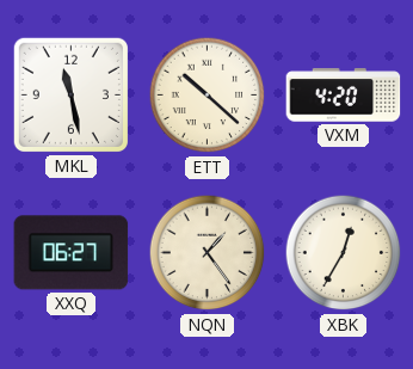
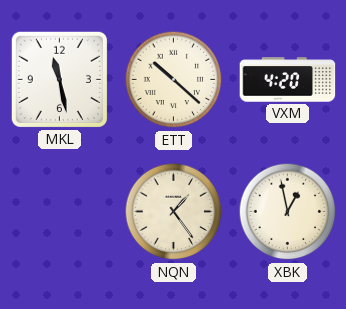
XXQ: 06:27 -> none
XBK: 12:35 -> 12:58
